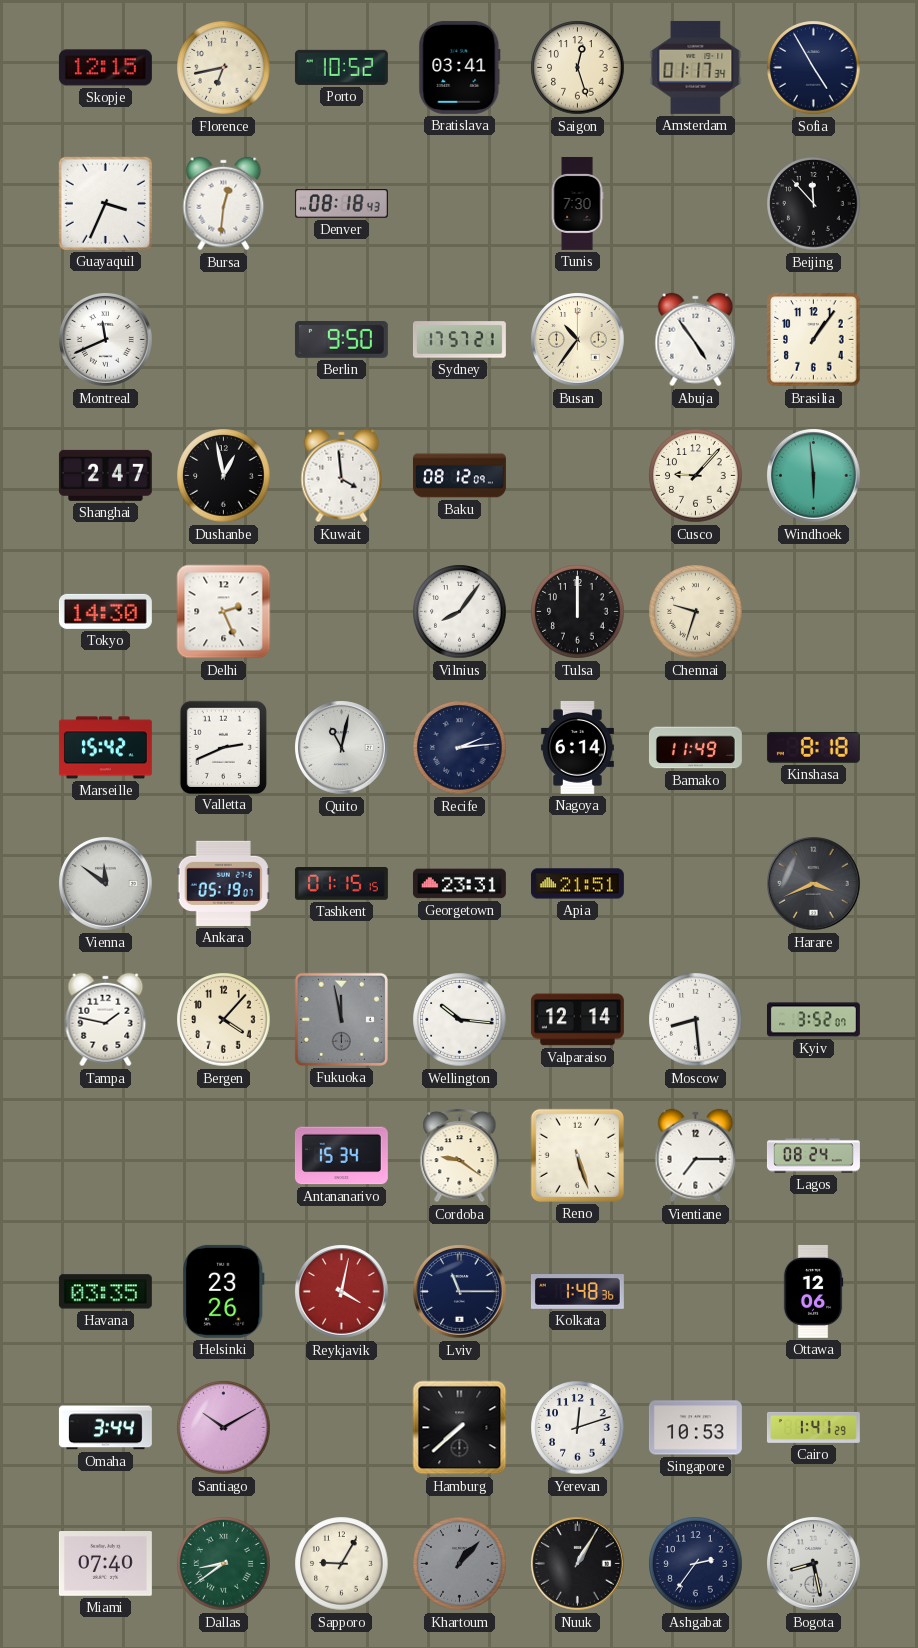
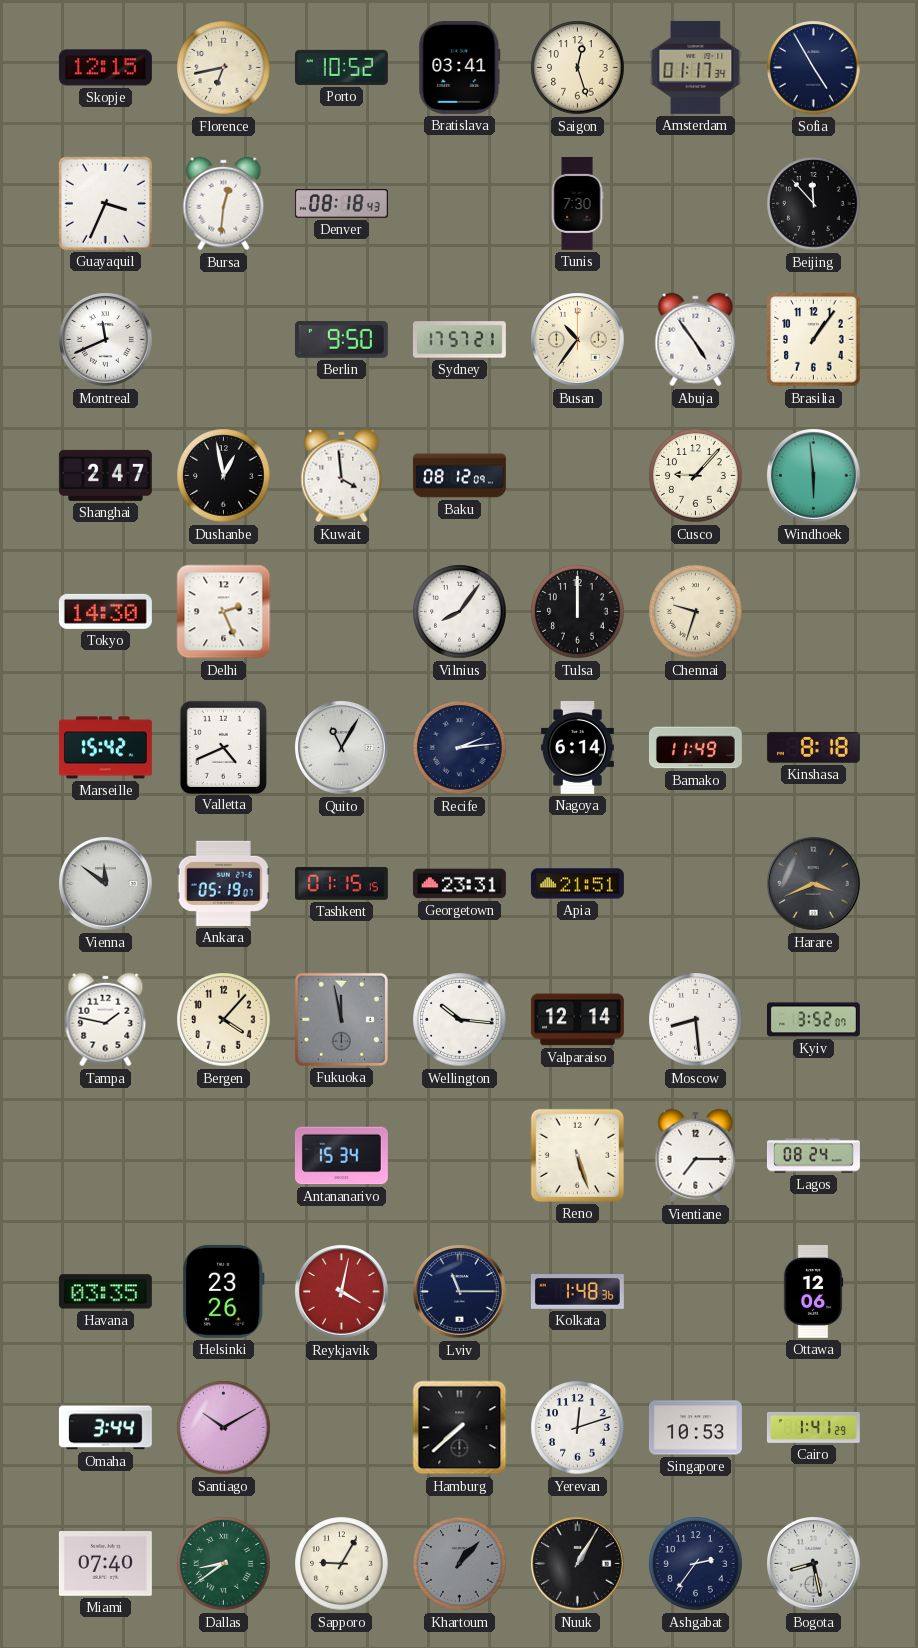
Valletta: 2:41 -> 4:41
Quito: 11:02 -> 11:05
Cordoba: 9:21 -> none
